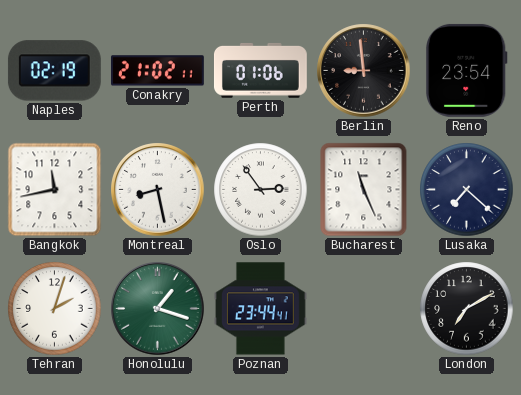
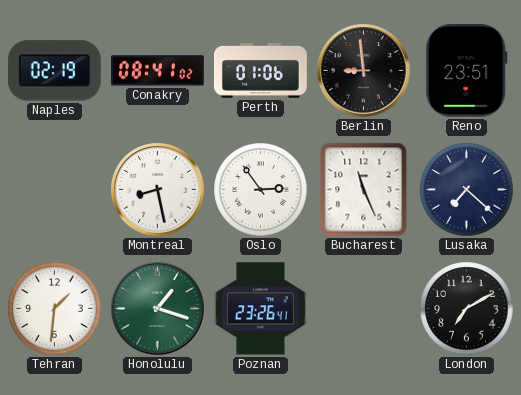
Conakry: 21:02 -> 08:41
Reno: 23:54 -> 23:51
Bangkok: 11:43 -> none
Tehran: 2:03 -> 1:31
Poznan: 23:44 -> 23:26
